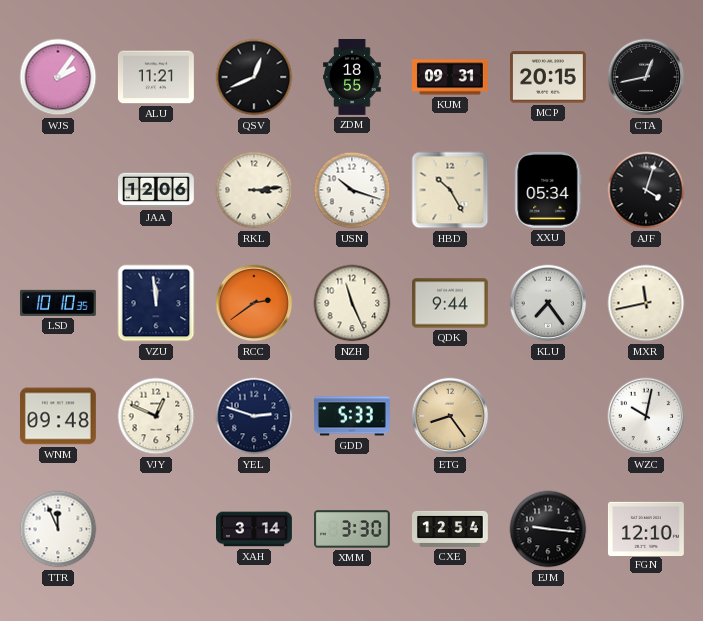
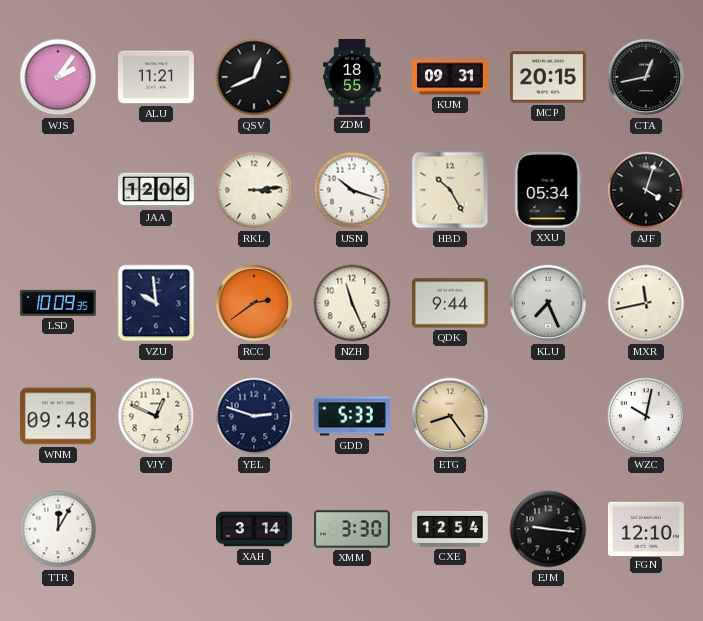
LSD: 10:10 -> 10:09
VZU: 11:59 -> 9:59
KLU: 7:24 -> 7:26
TTR: 11:56 -> 12:05
